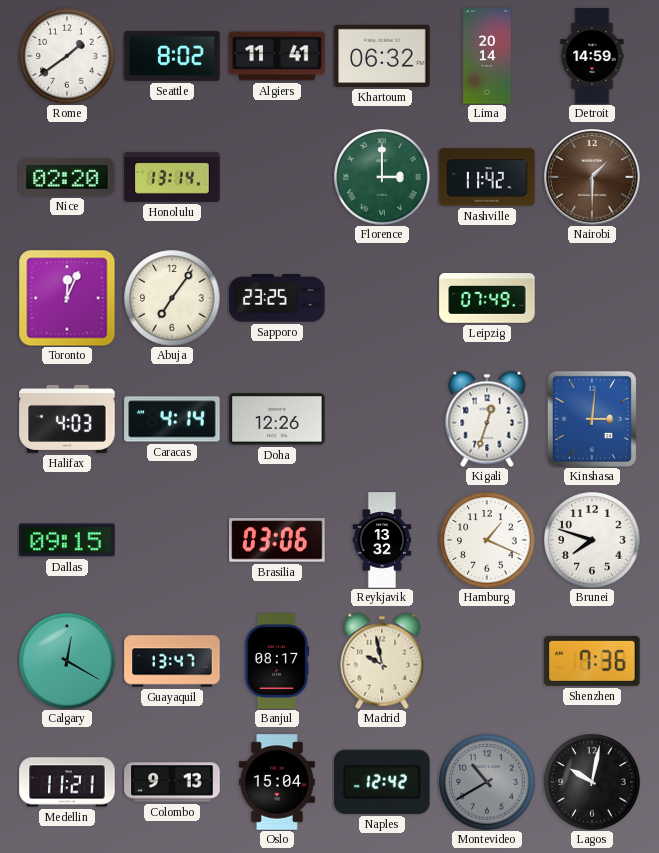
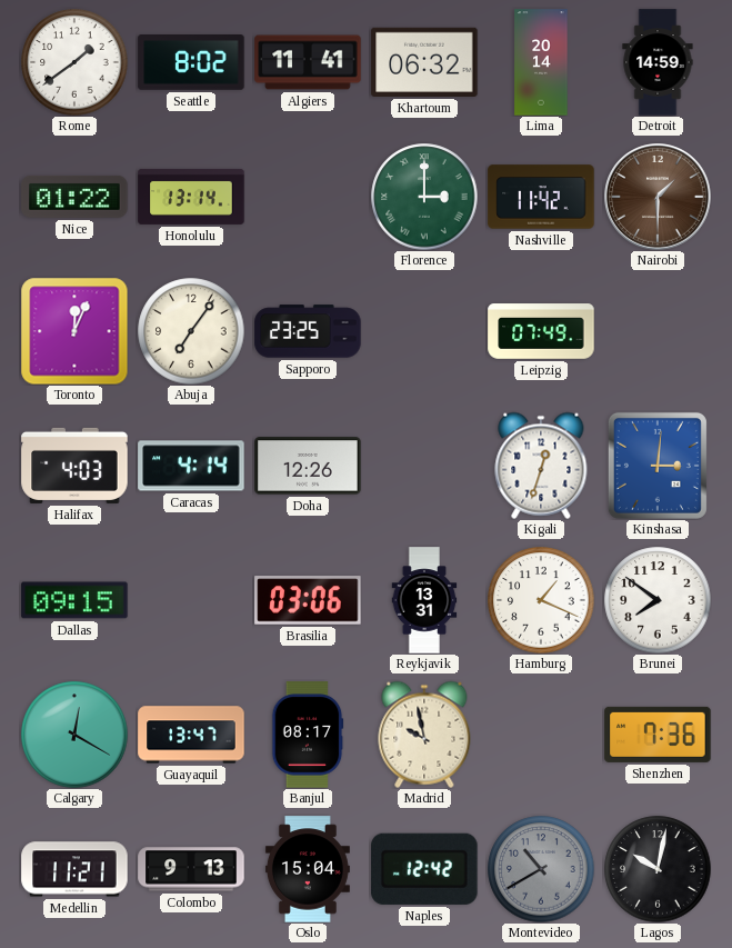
Nice: 02:20 -> 01:22
Reykjavik: 13:32 -> 13:31
Brunei: 7:48 -> 7:51
